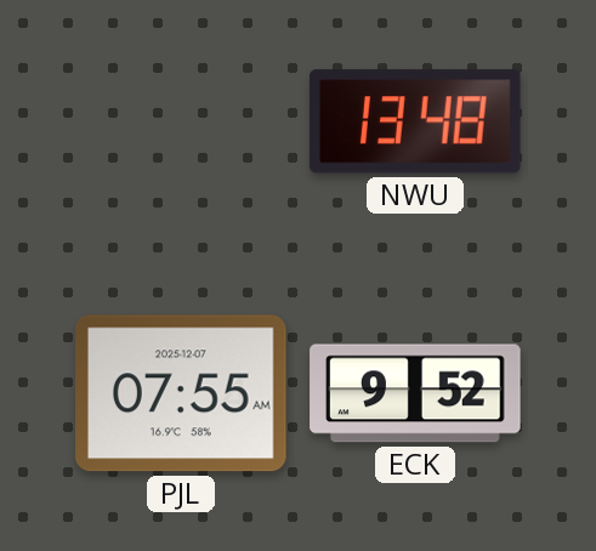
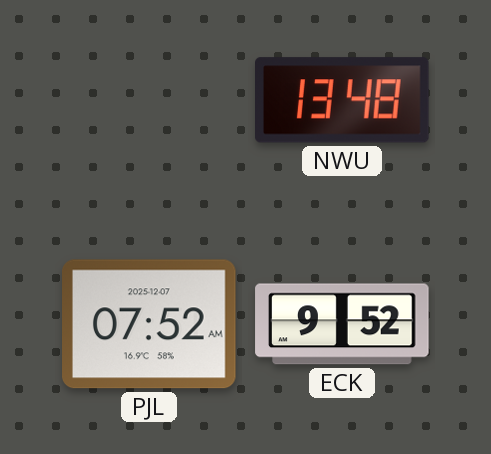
PJL: 07:55 -> 07:52
